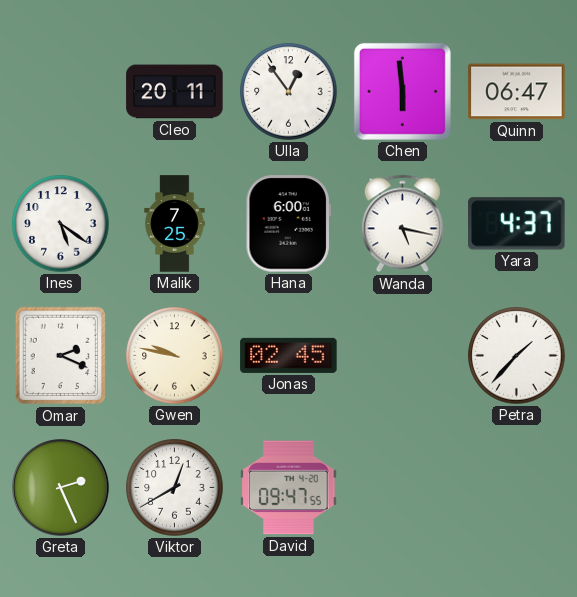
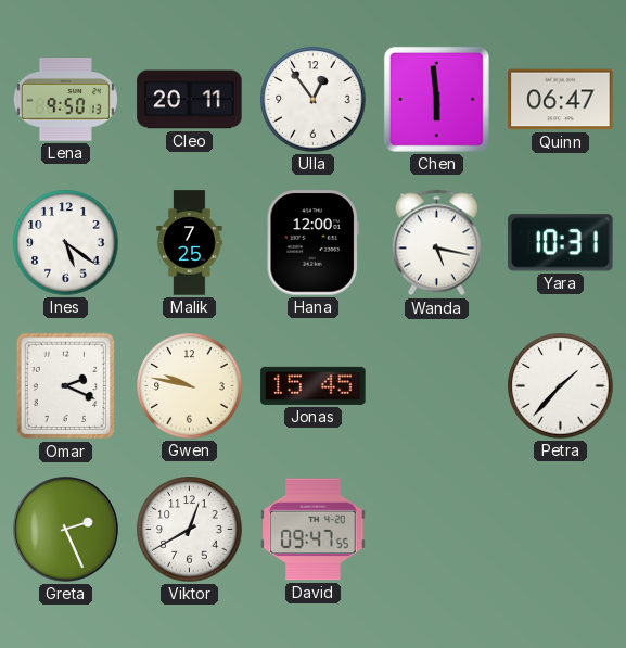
Lena: none -> 9:50
Hana: 6:00 -> 12:00
Yara: 4:37 -> 10:31
Jonas: 02:45 -> 15:45
